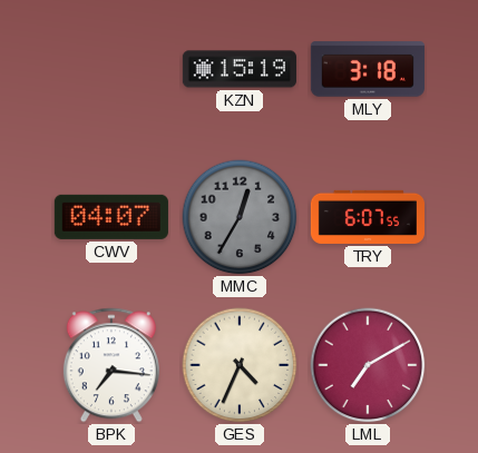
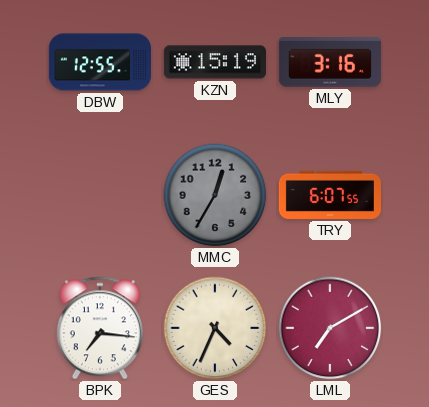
DBW: none -> 12:55
MLY: 3:18 -> 3:16
CWV: 04:07 -> none
